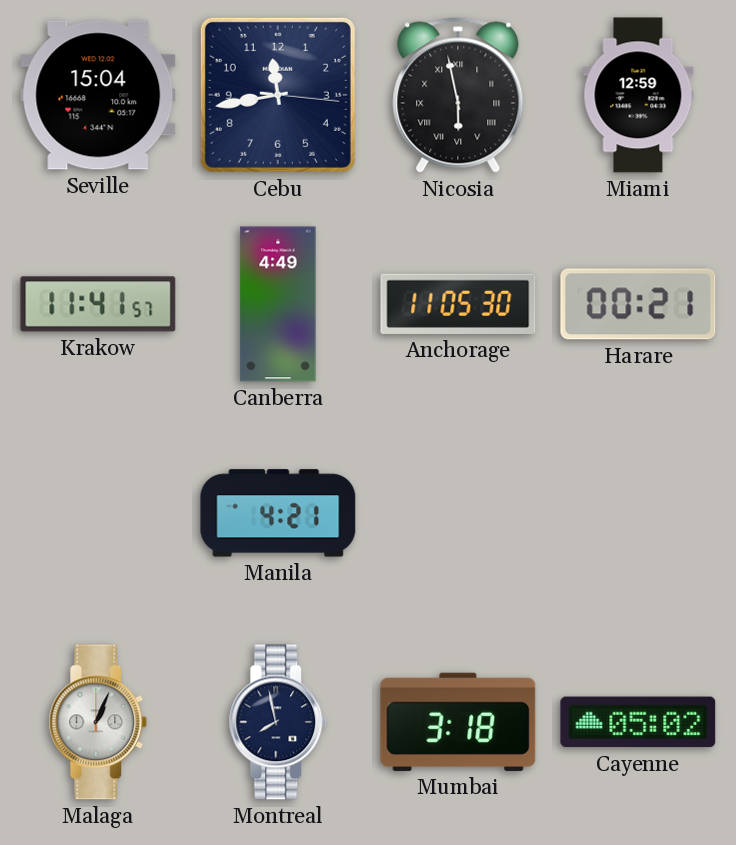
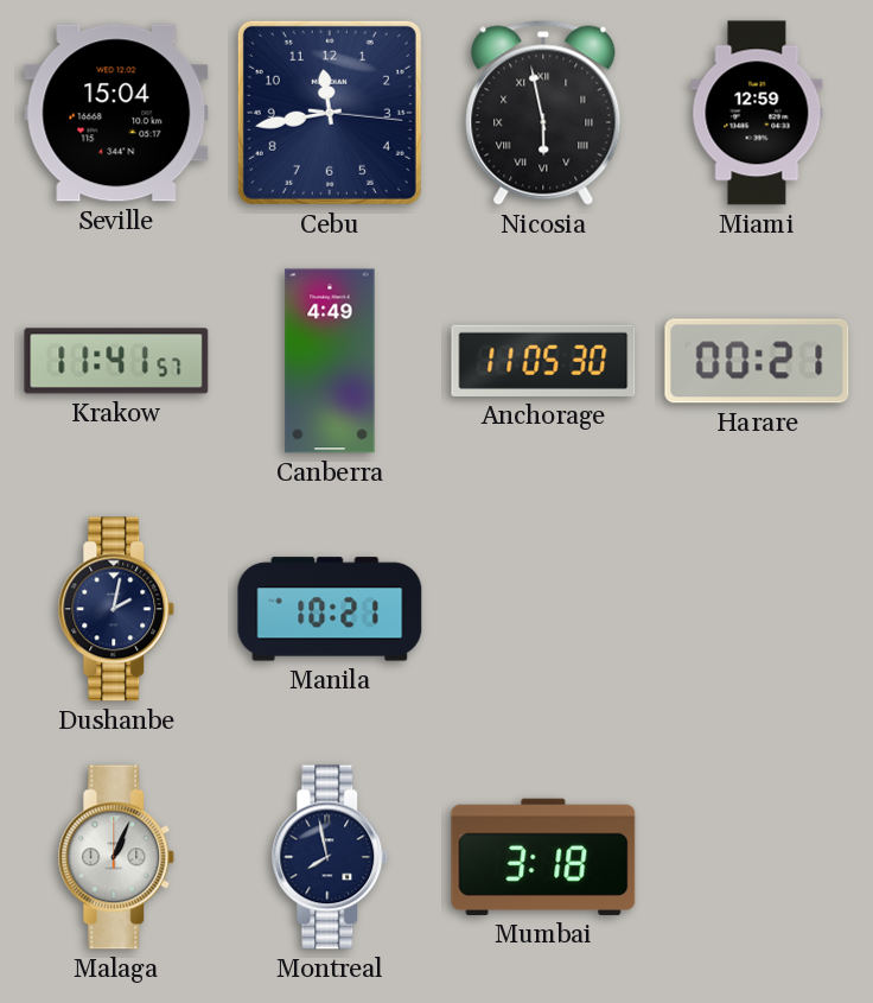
Dushanbe: none -> 2:02
Manila: 4:21 -> 10:21
Cayenne: 05:02 -> none
